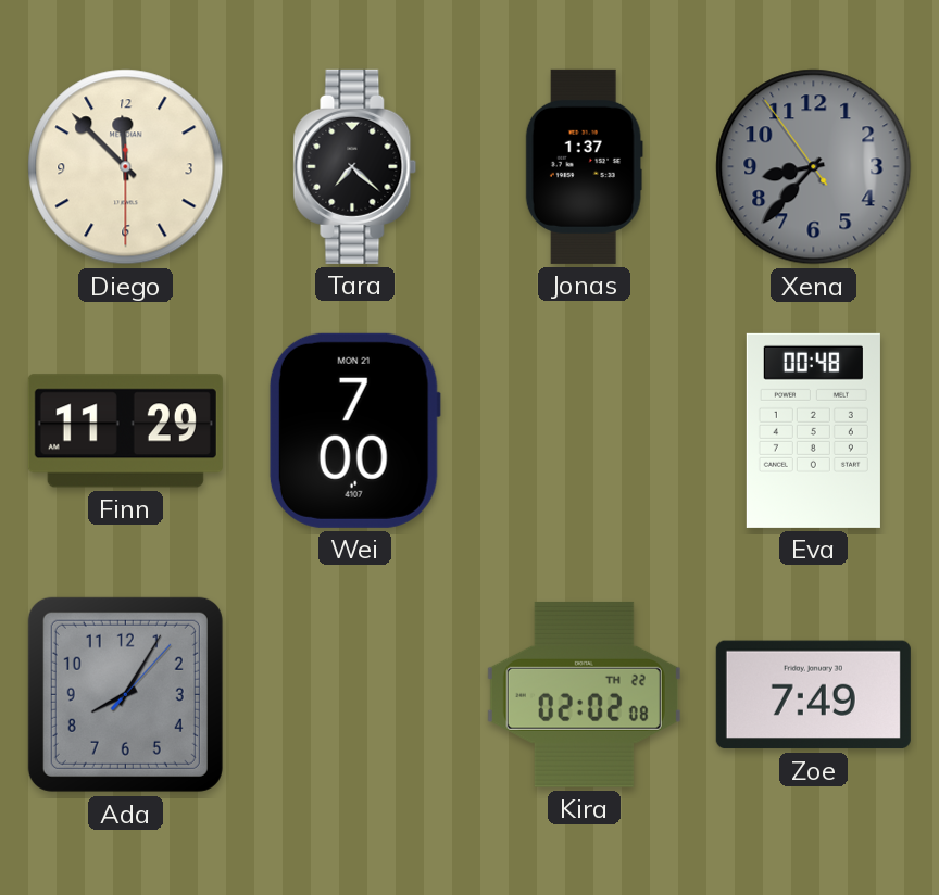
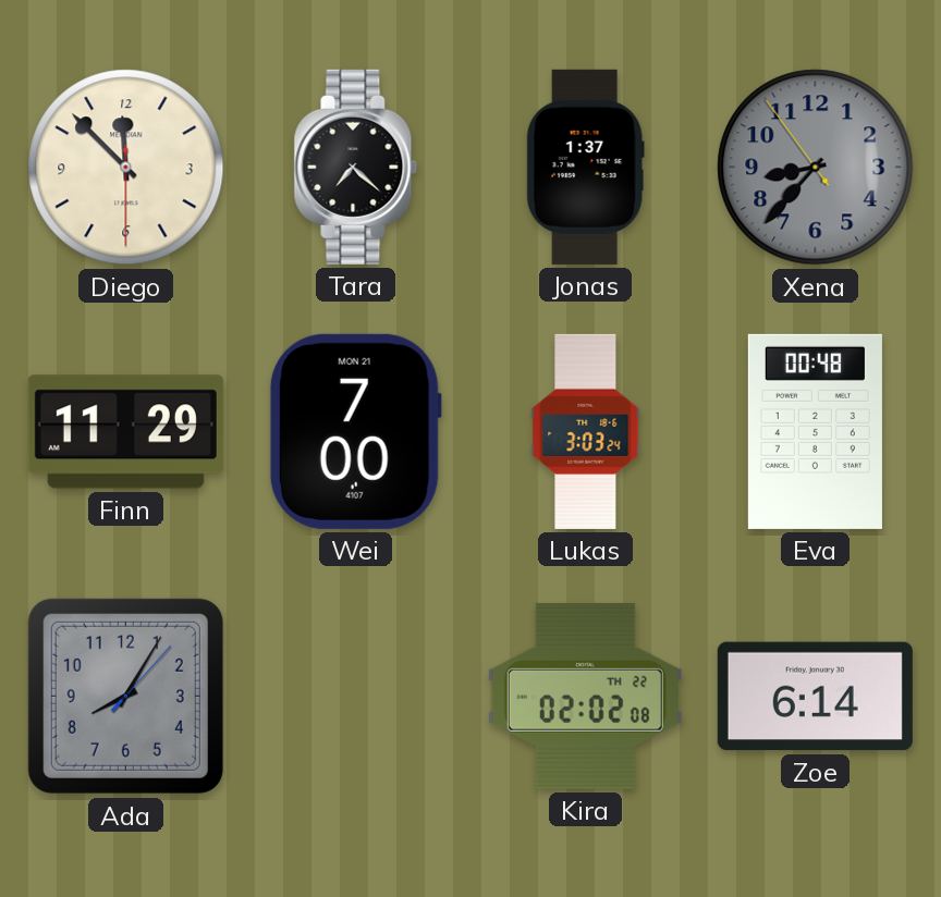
Lukas: none -> 3:03
Zoe: 7:49 -> 6:14
